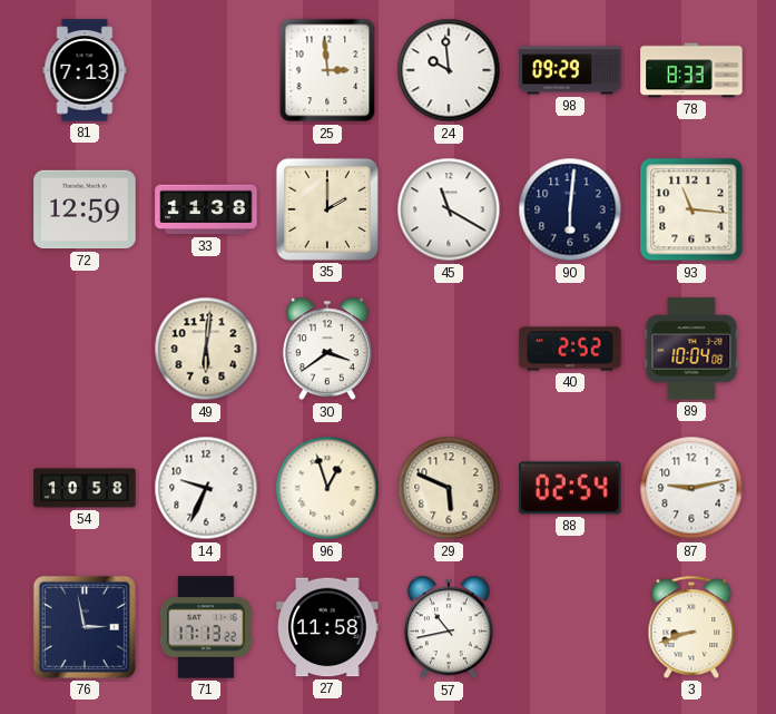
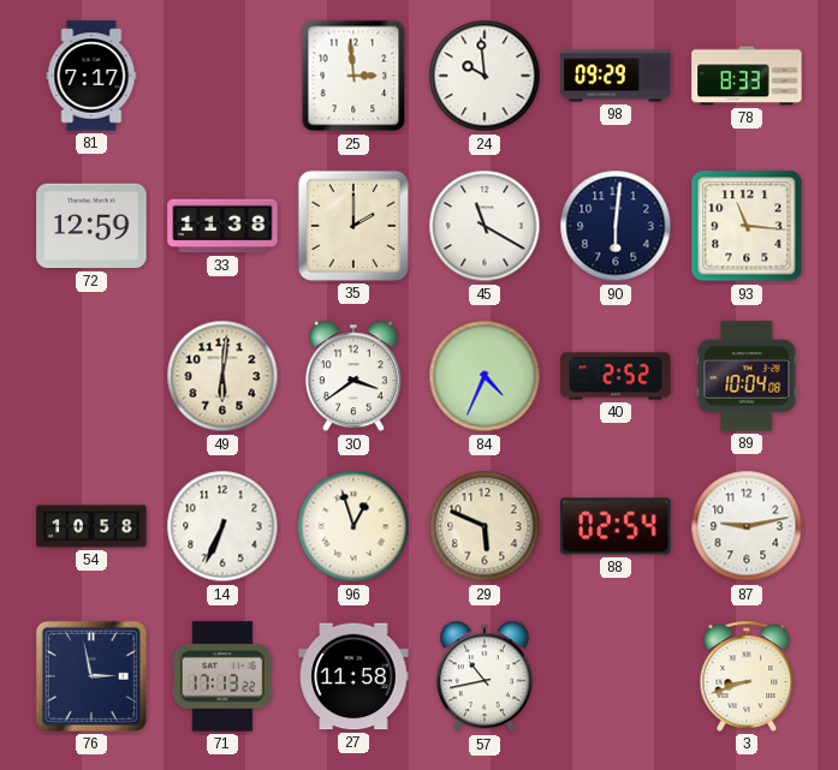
81: 7:13 -> 7:17
84: none -> 4:34
14: 9:34 -> 6:34
